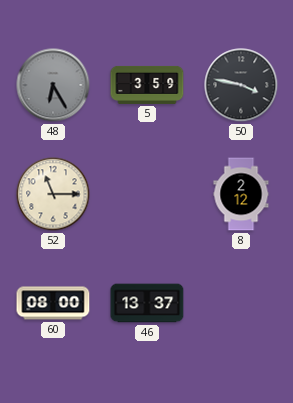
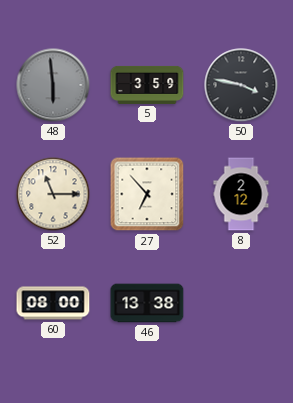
48: 6:25 -> 5:59
27: none -> 6:53
46: 13:37 -> 13:38
